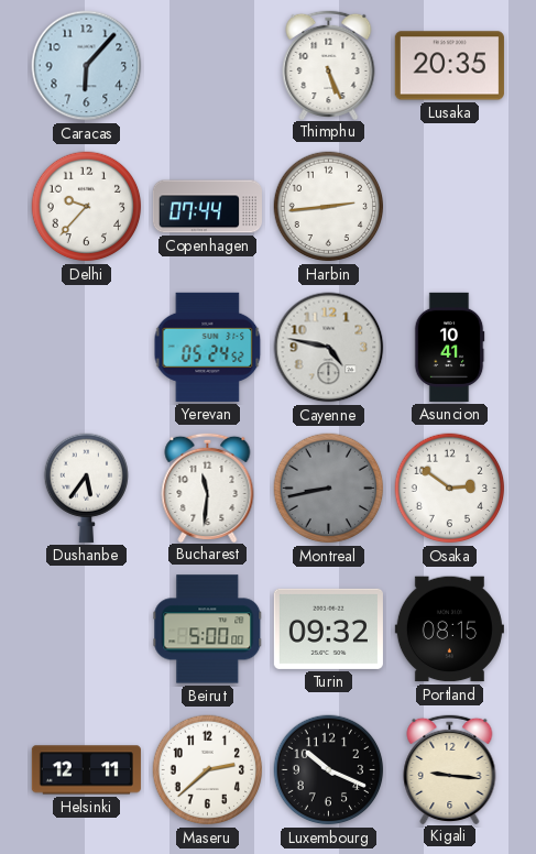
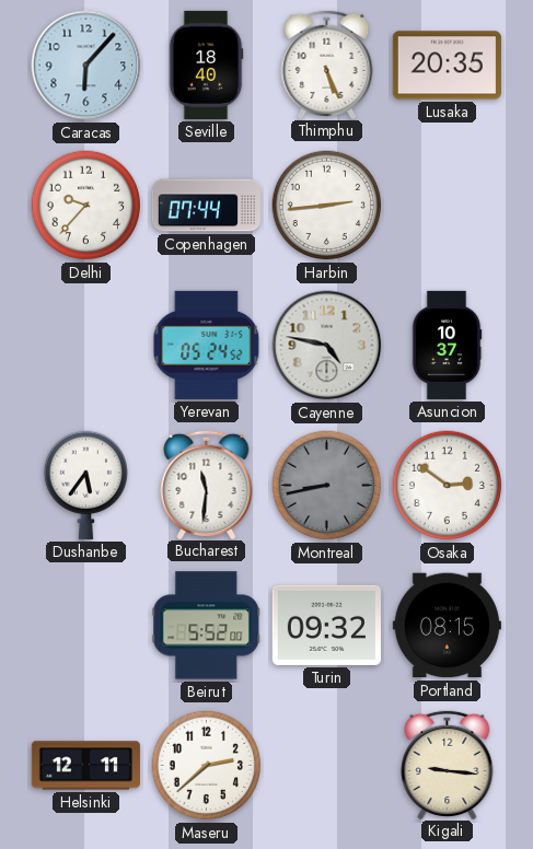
Seville: none -> 18:40
Asuncion: 10:41 -> 10:37
Beirut: 5:00 -> 5:52
Luxembourg: 10:19 -> none
